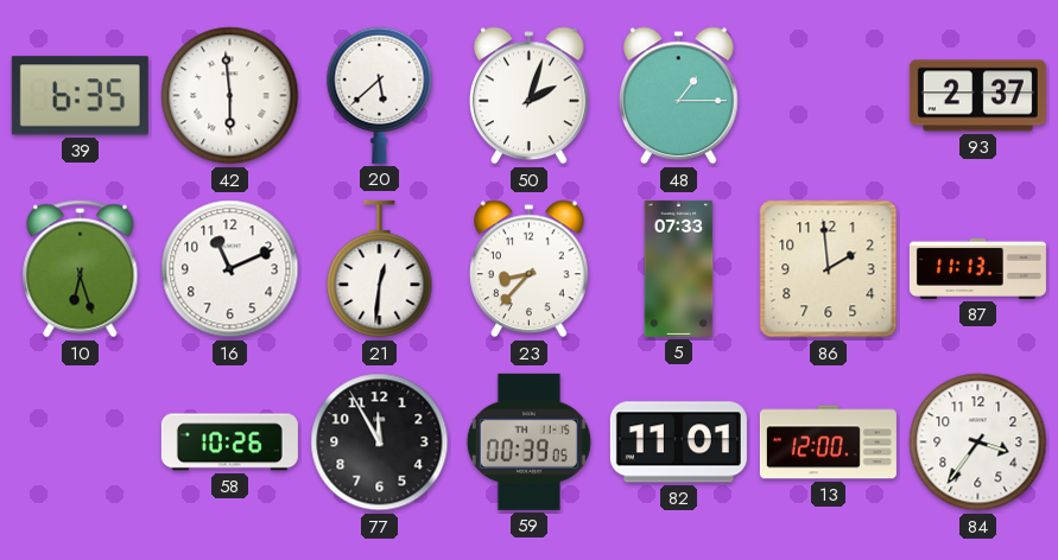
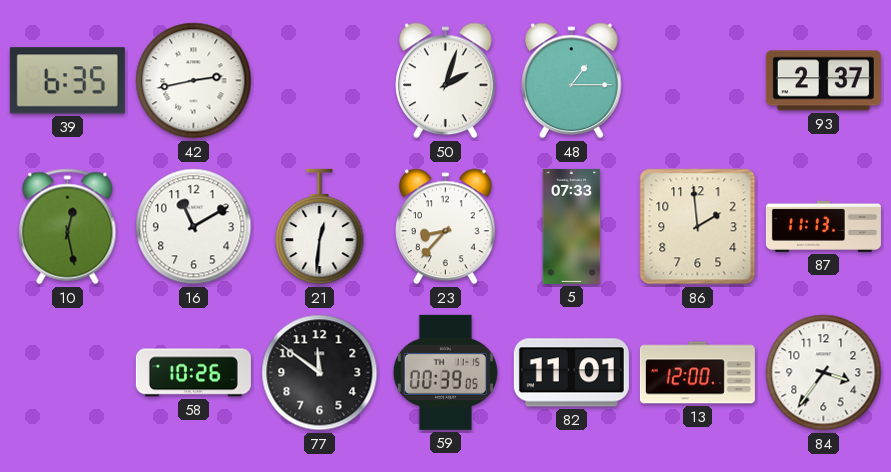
42: 5:59 -> 2:43
20: 5:38 -> none
10: 6:27 -> 12:28
16: 11:11 -> 11:10
77: 11:55 -> 11:51
